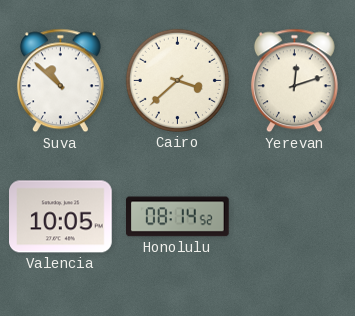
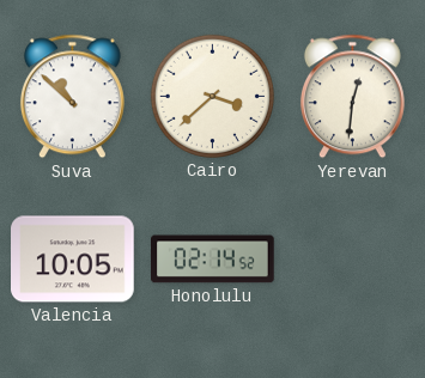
Yerevan: 12:12 -> 12:31
Honolulu: 08:14 -> 02:14
